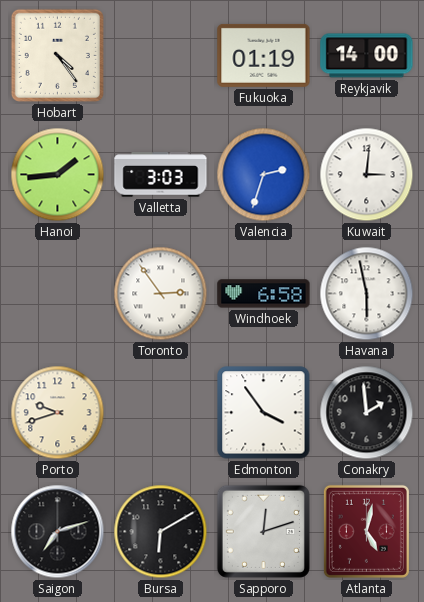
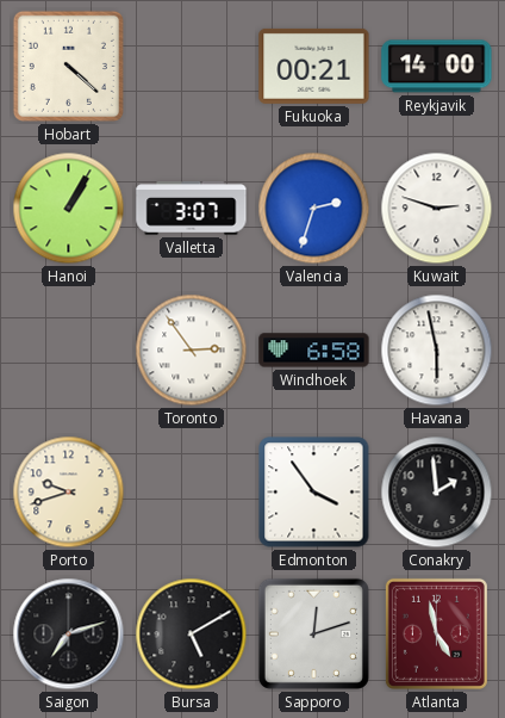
Hobart: 4:24 -> 4:22
Fukuoka: 01:19 -> 00:21
Hanoi: 1:44 -> 1:05
Valletta: 3:03 -> 3:07
Kuwait: 3:01 -> 2:48
Bursa: 6:10 -> 5:10
Atlanta: 5:02 -> 4:58
